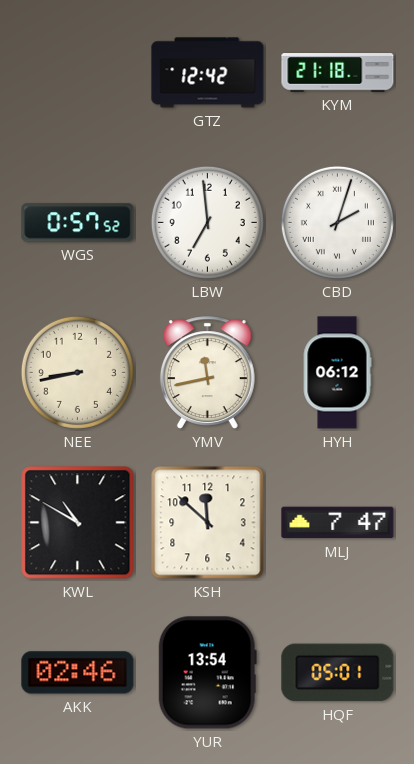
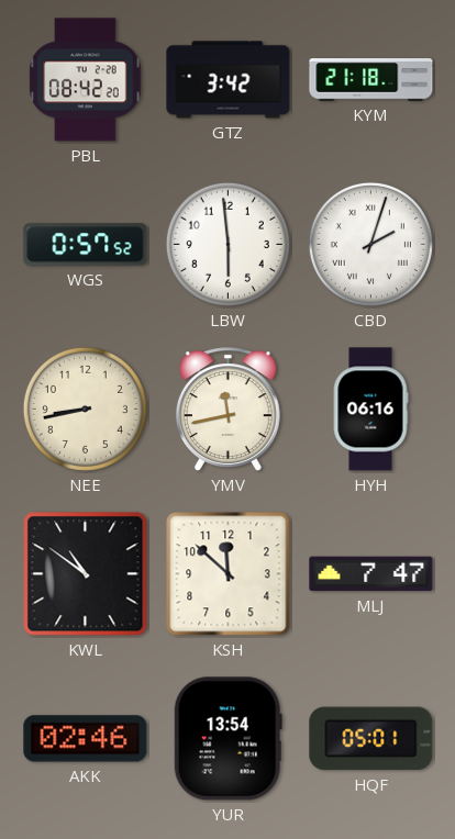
PBL: none -> 08:42
GTZ: 12:42 -> 3:42
LBW: 6:59 -> 5:59
HYH: 06:12 -> 06:16
KWL: 10:50 -> 10:51
